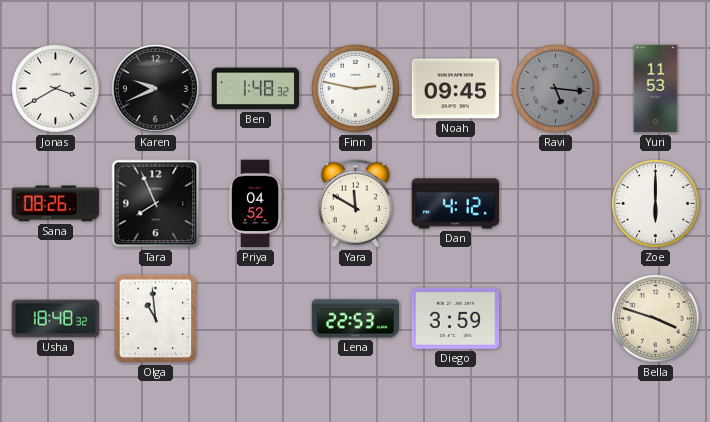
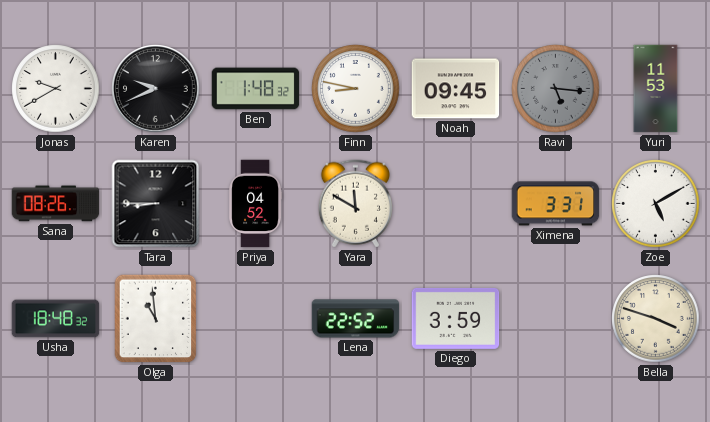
Jonas: 3:40 -> 9:40
Finn: 2:47 -> 8:47
Tara: 7:56 -> 8:45
Dan: 4:12 -> none
Ximena: none -> 3:31
Zoe: 6:00 -> 5:10
Lena: 22:53 -> 22:52
